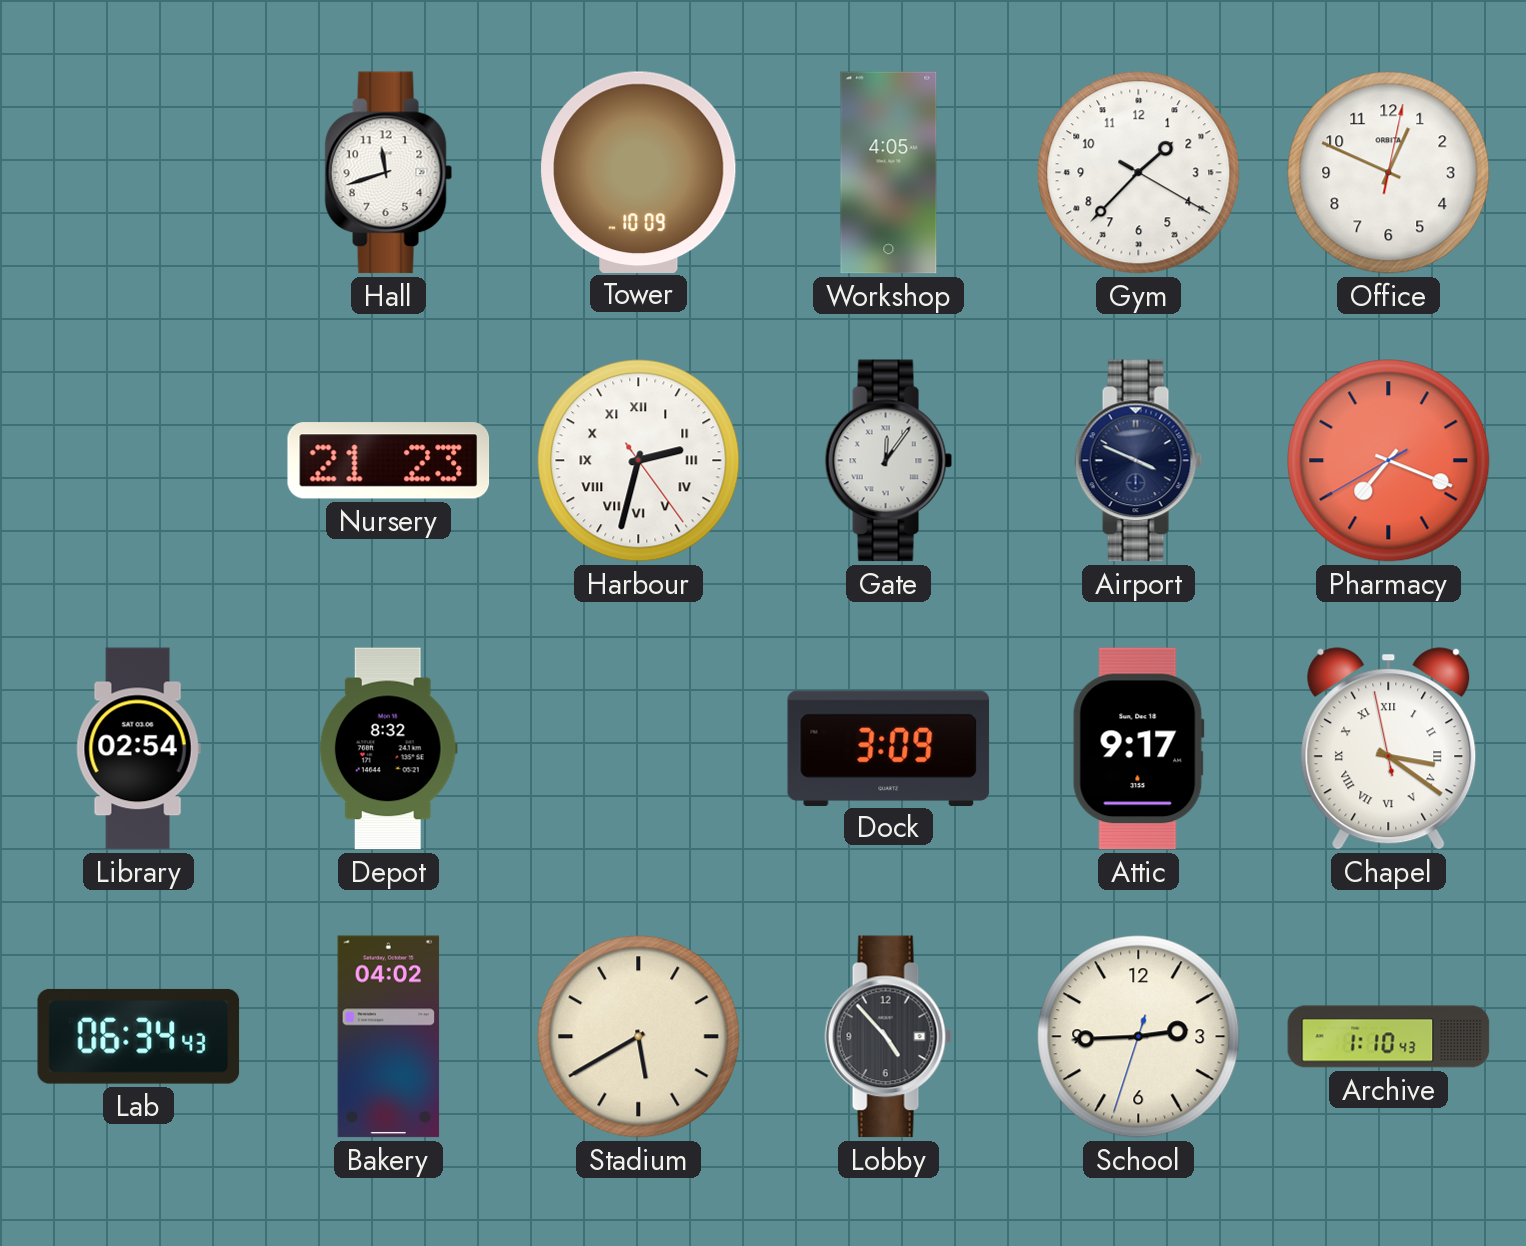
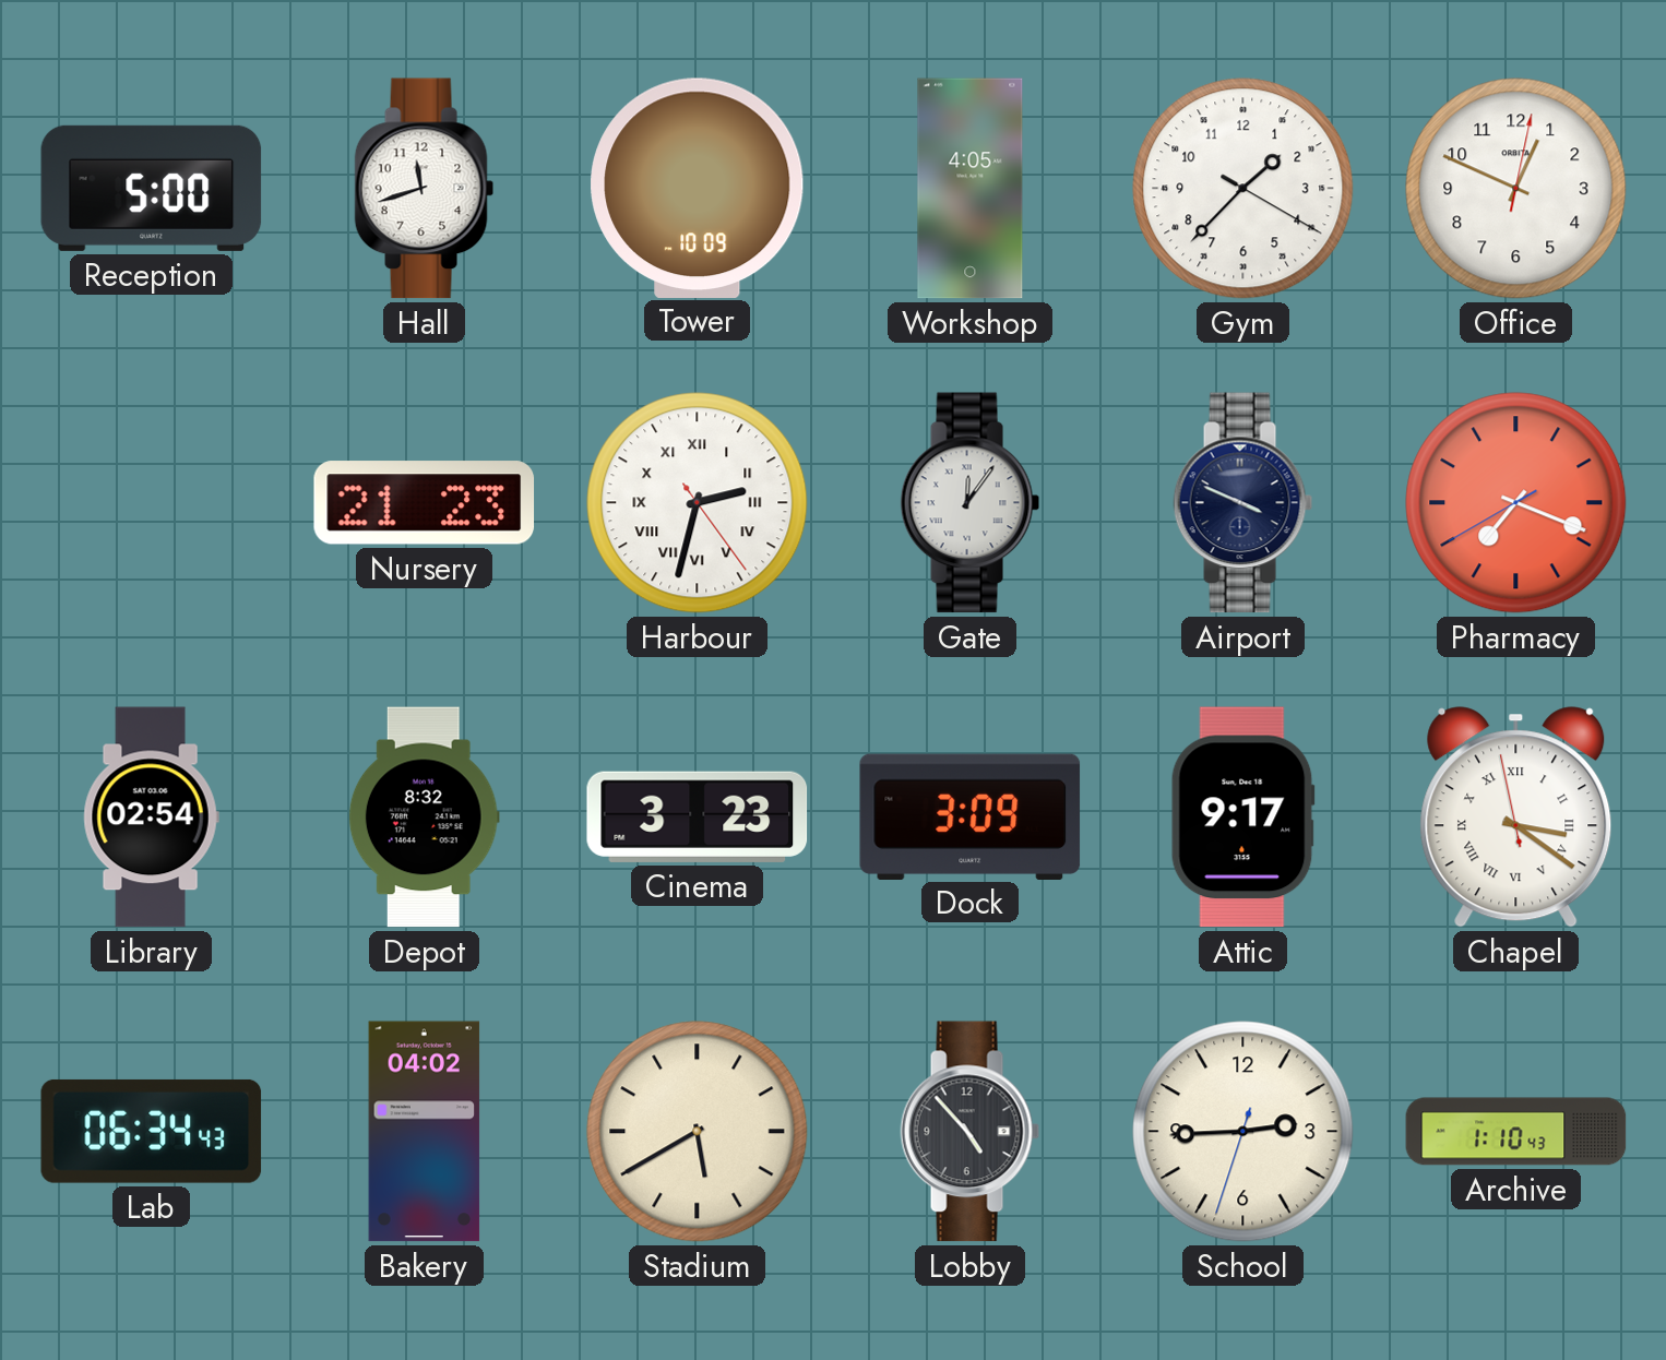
Reception: none -> 5:00
Cinema: none -> 3:23
